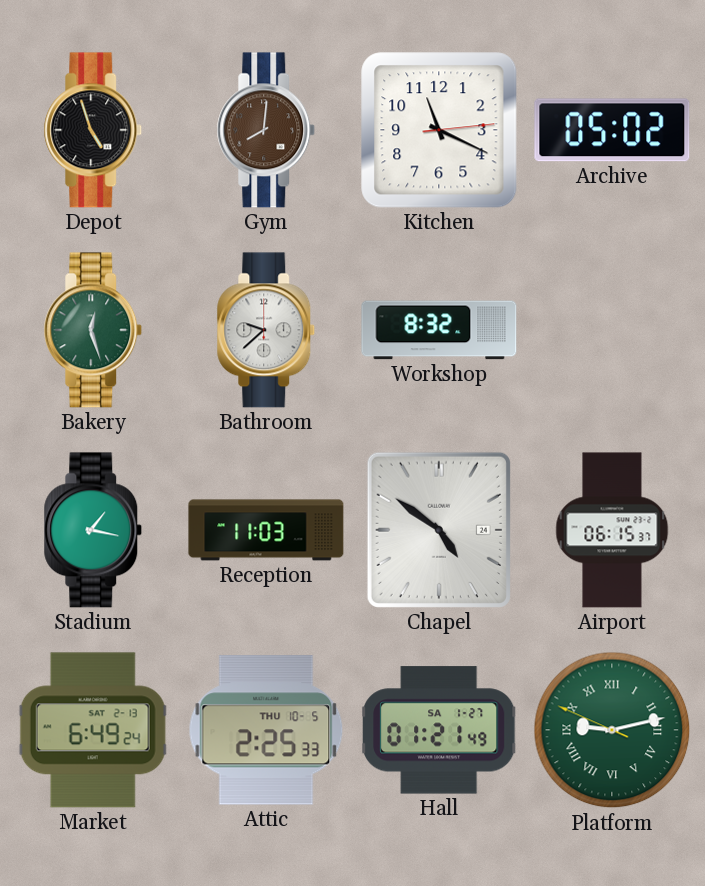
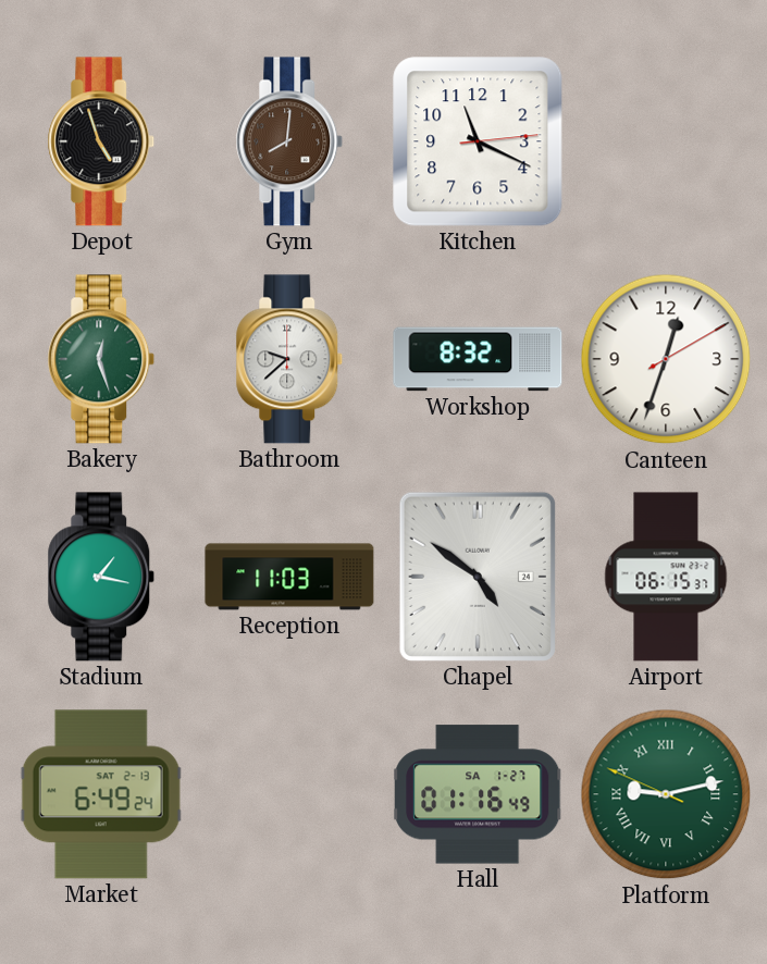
Archive: 05:02 -> none
Canteen: none -> 12:33
Attic: 2:25 -> none
Hall: 01:21 -> 01:16
